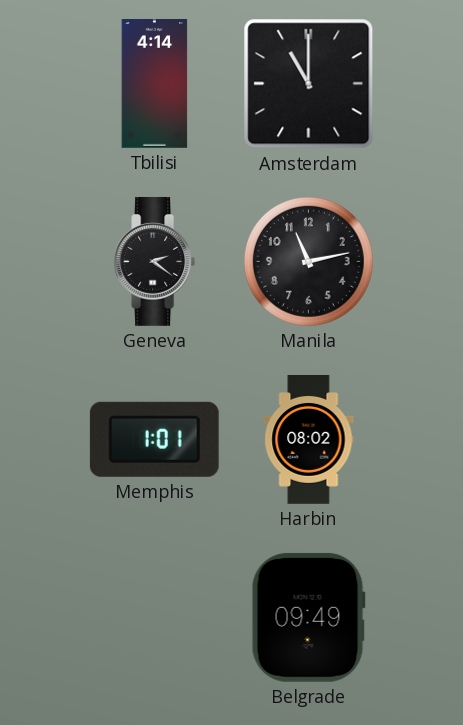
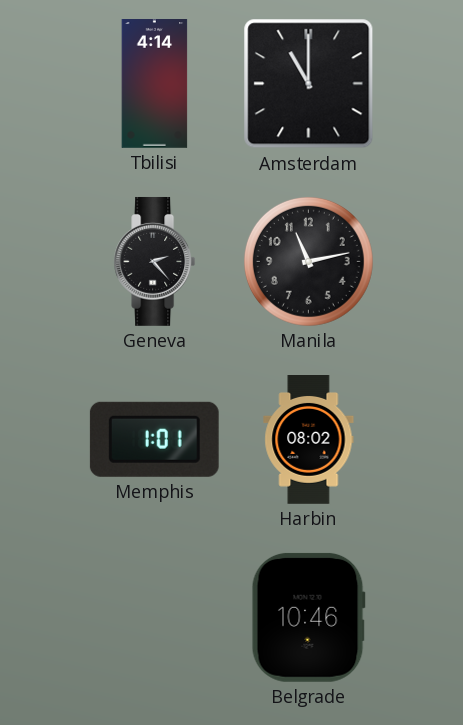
Geneva: 2:21 -> 2:23
Belgrade: 09:49 -> 10:46
